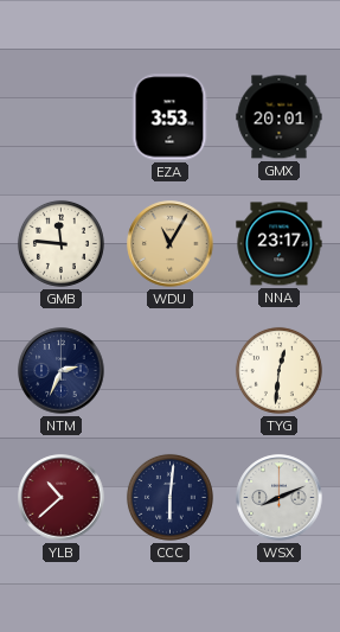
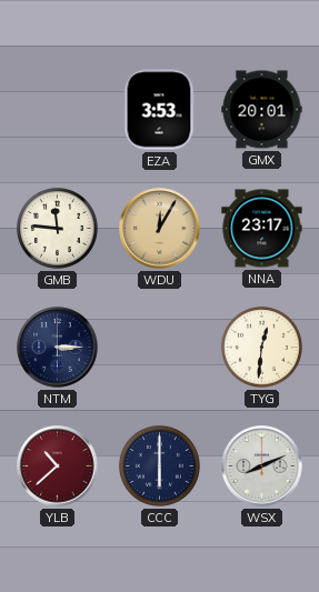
WDU: 11:05 -> 12:05
NTM: 2:34 -> 3:15
CCC: 6:01 -> 6:00
